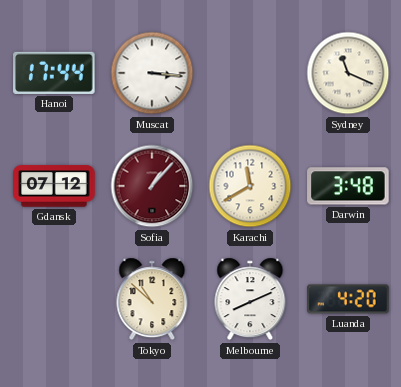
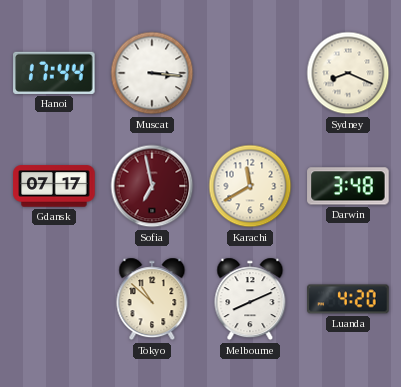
Sydney: 11:19 -> 8:19
Gdansk: 07:12 -> 07:17
Sofia: 1:07 -> 6:58
